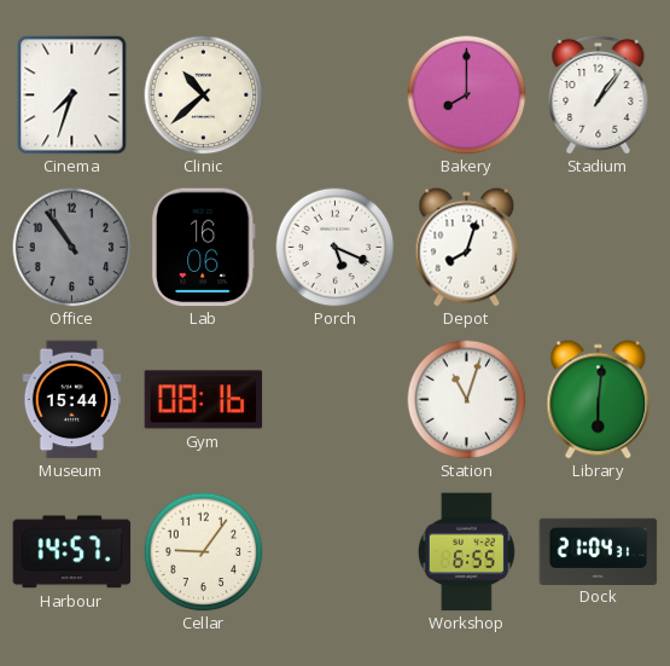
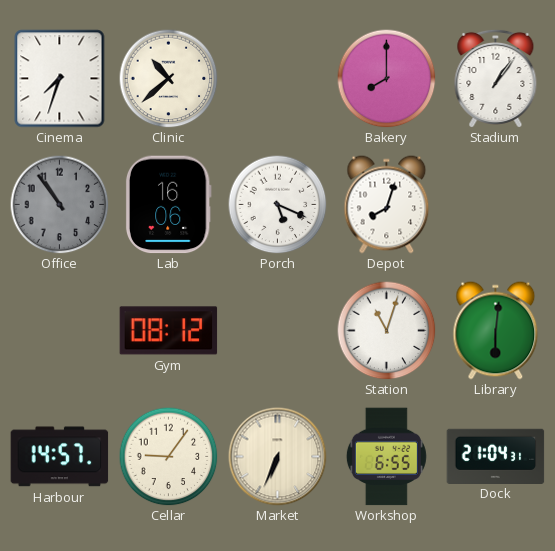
Museum: 15:44 -> none
Gym: 08:16 -> 08:12
Market: none -> 6:34
